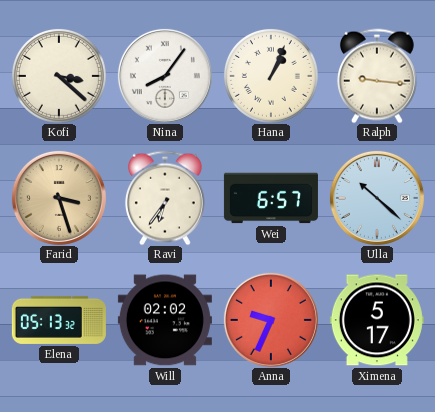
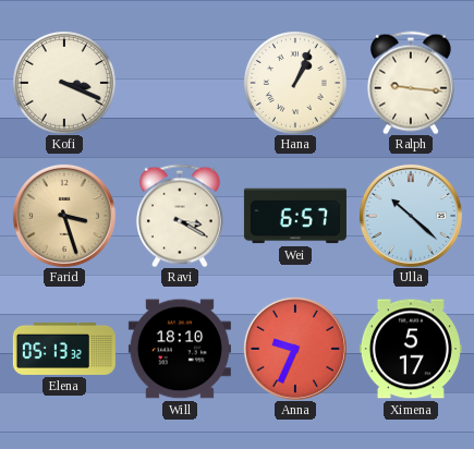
Kofi: 3:22 -> 3:19
Nina: 8:06 -> none
Ravi: 6:36 -> 3:20
Will: 02:02 -> 18:10
